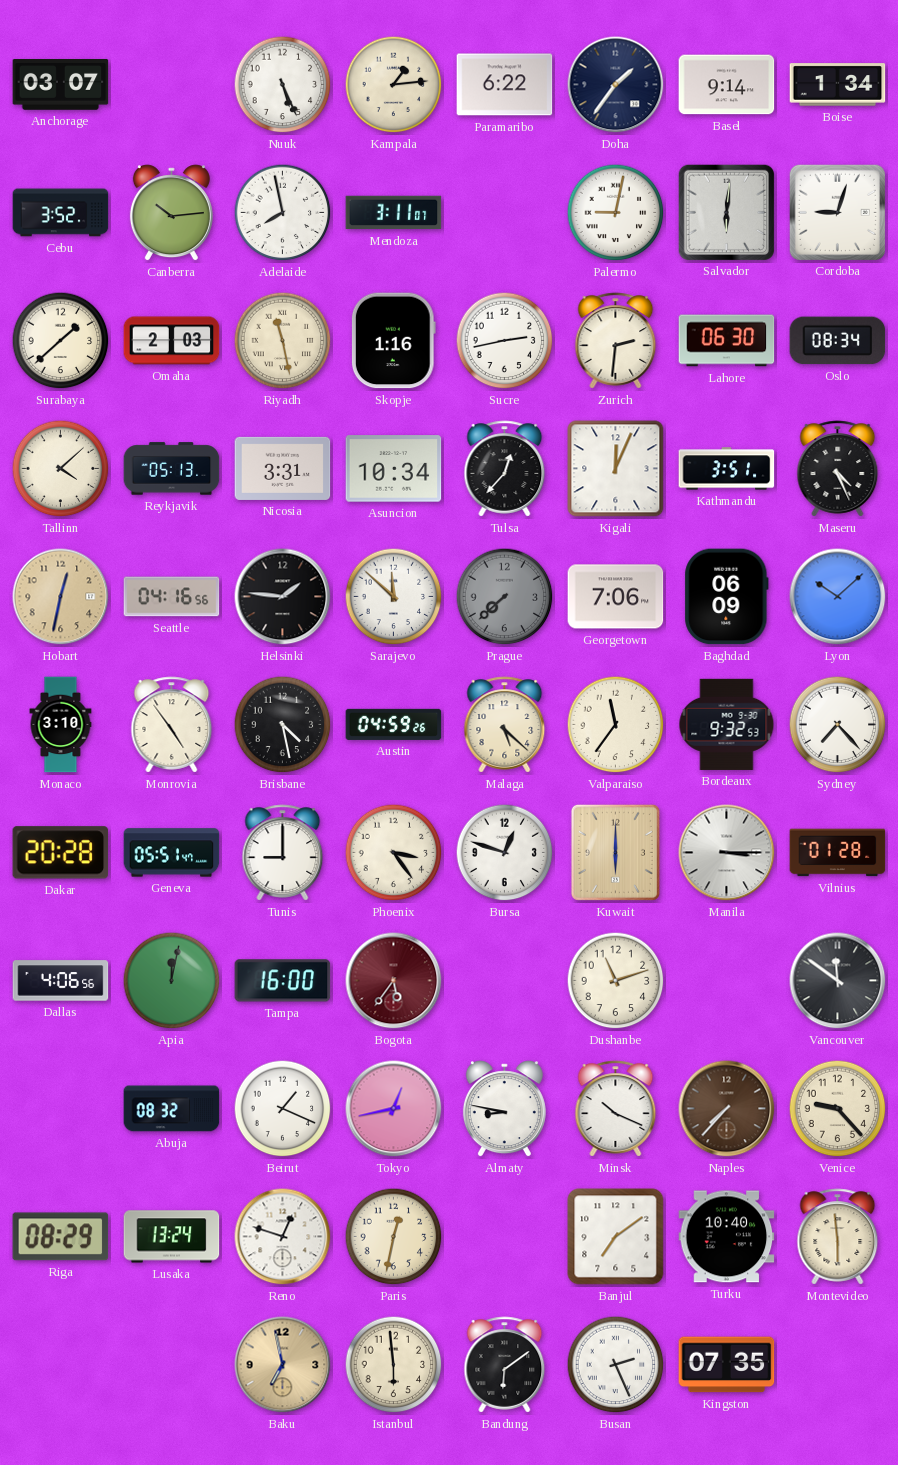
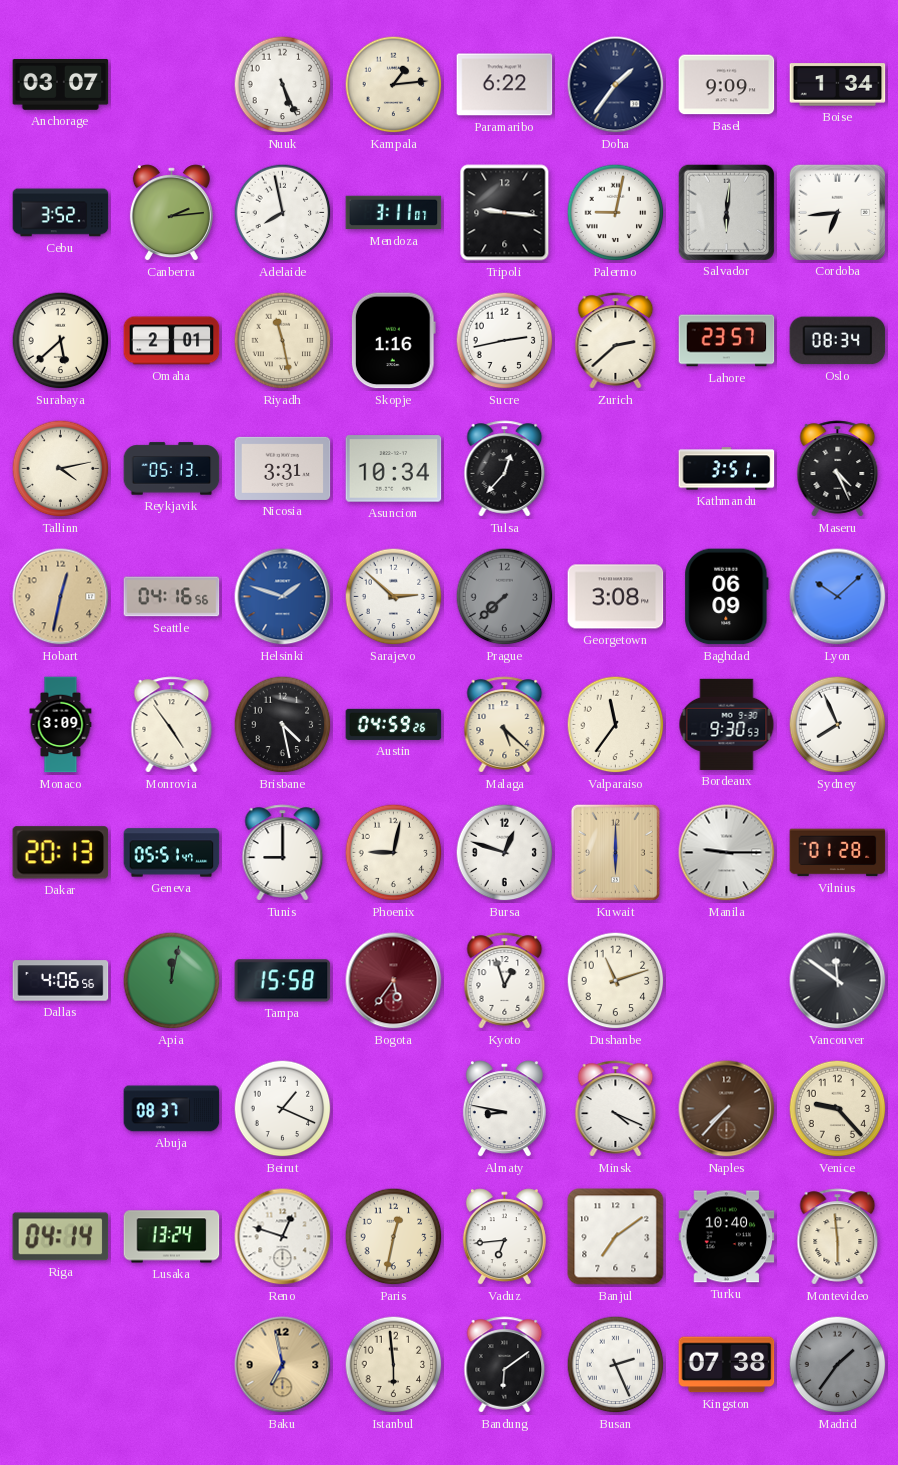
Basel: 9:14 -> 9:09
Canberra: 10:14 -> 2:14
Tripoli: none -> 9:16
Cordoba: 9:03 -> 6:44
Surabaya: 1:38 -> 5:38
Omaha: 2:03 -> 2:01
Zurich: 2:31 -> 2:38
Lahore: 06:30 -> 23:57
Tallinn: 4:08 -> 4:13
Kigali: 12:04 -> none
Helsinki: 1:46 -> 1:48
Helsinki dial: black -> blue
Sarajevo: 11:52 -> 2:52
Georgetown: 7:06 -> 3:08
Monaco: 3:10 -> 3:09
Bordeaux: 9:32 -> 9:30
Sydney: 7:23 -> 7:56
Dakar: 20:28 -> 20:13
Phoenix: 3:24 -> 9:02
Manila: 3:15 -> 9:15
Tampa: 16:00 -> 15:58
Kyoto: none -> 12:57
Abuja: 08:32 -> 08:37
Tokyo: 12:43 -> none
Minsk: 10:19 -> 4:19
Riga: 08:29 -> 04:14
Vaduz: none -> 6:44
Kingston: 07:35 -> 07:38
Madrid: none -> 1:36
